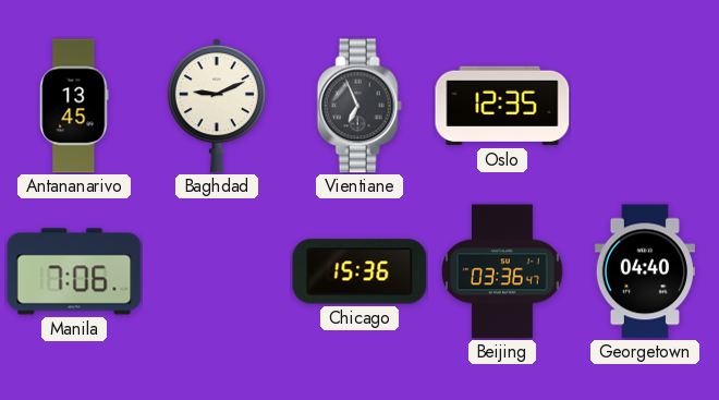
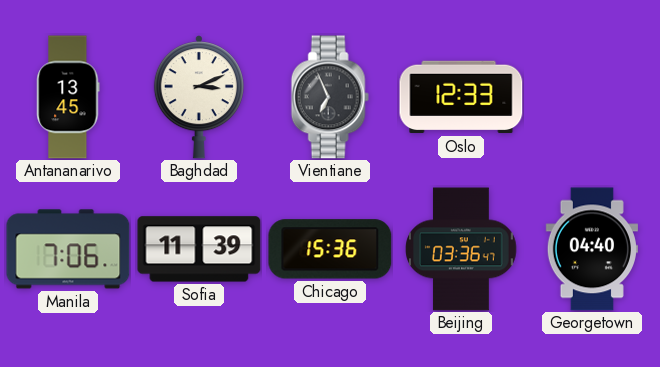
Baghdad: 9:11 -> 3:11
Oslo: 12:35 -> 12:33
Sofia: none -> 11:39
